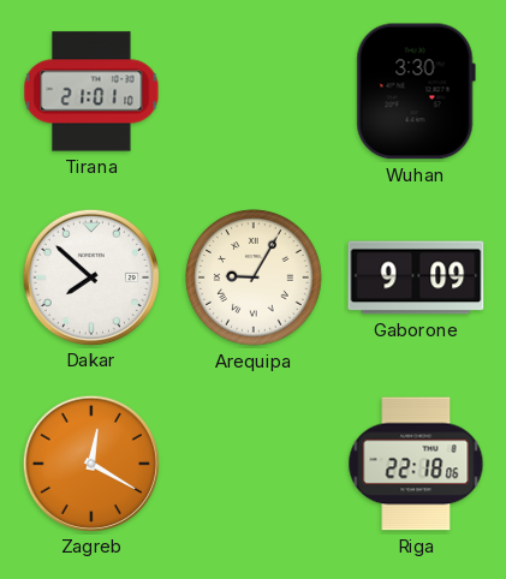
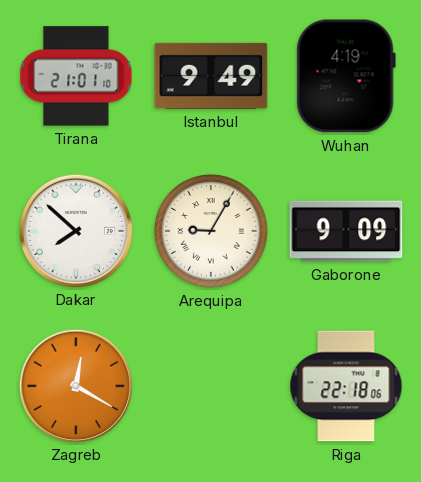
Istanbul: none -> 9:49
Wuhan: 3:30 -> 4:19
